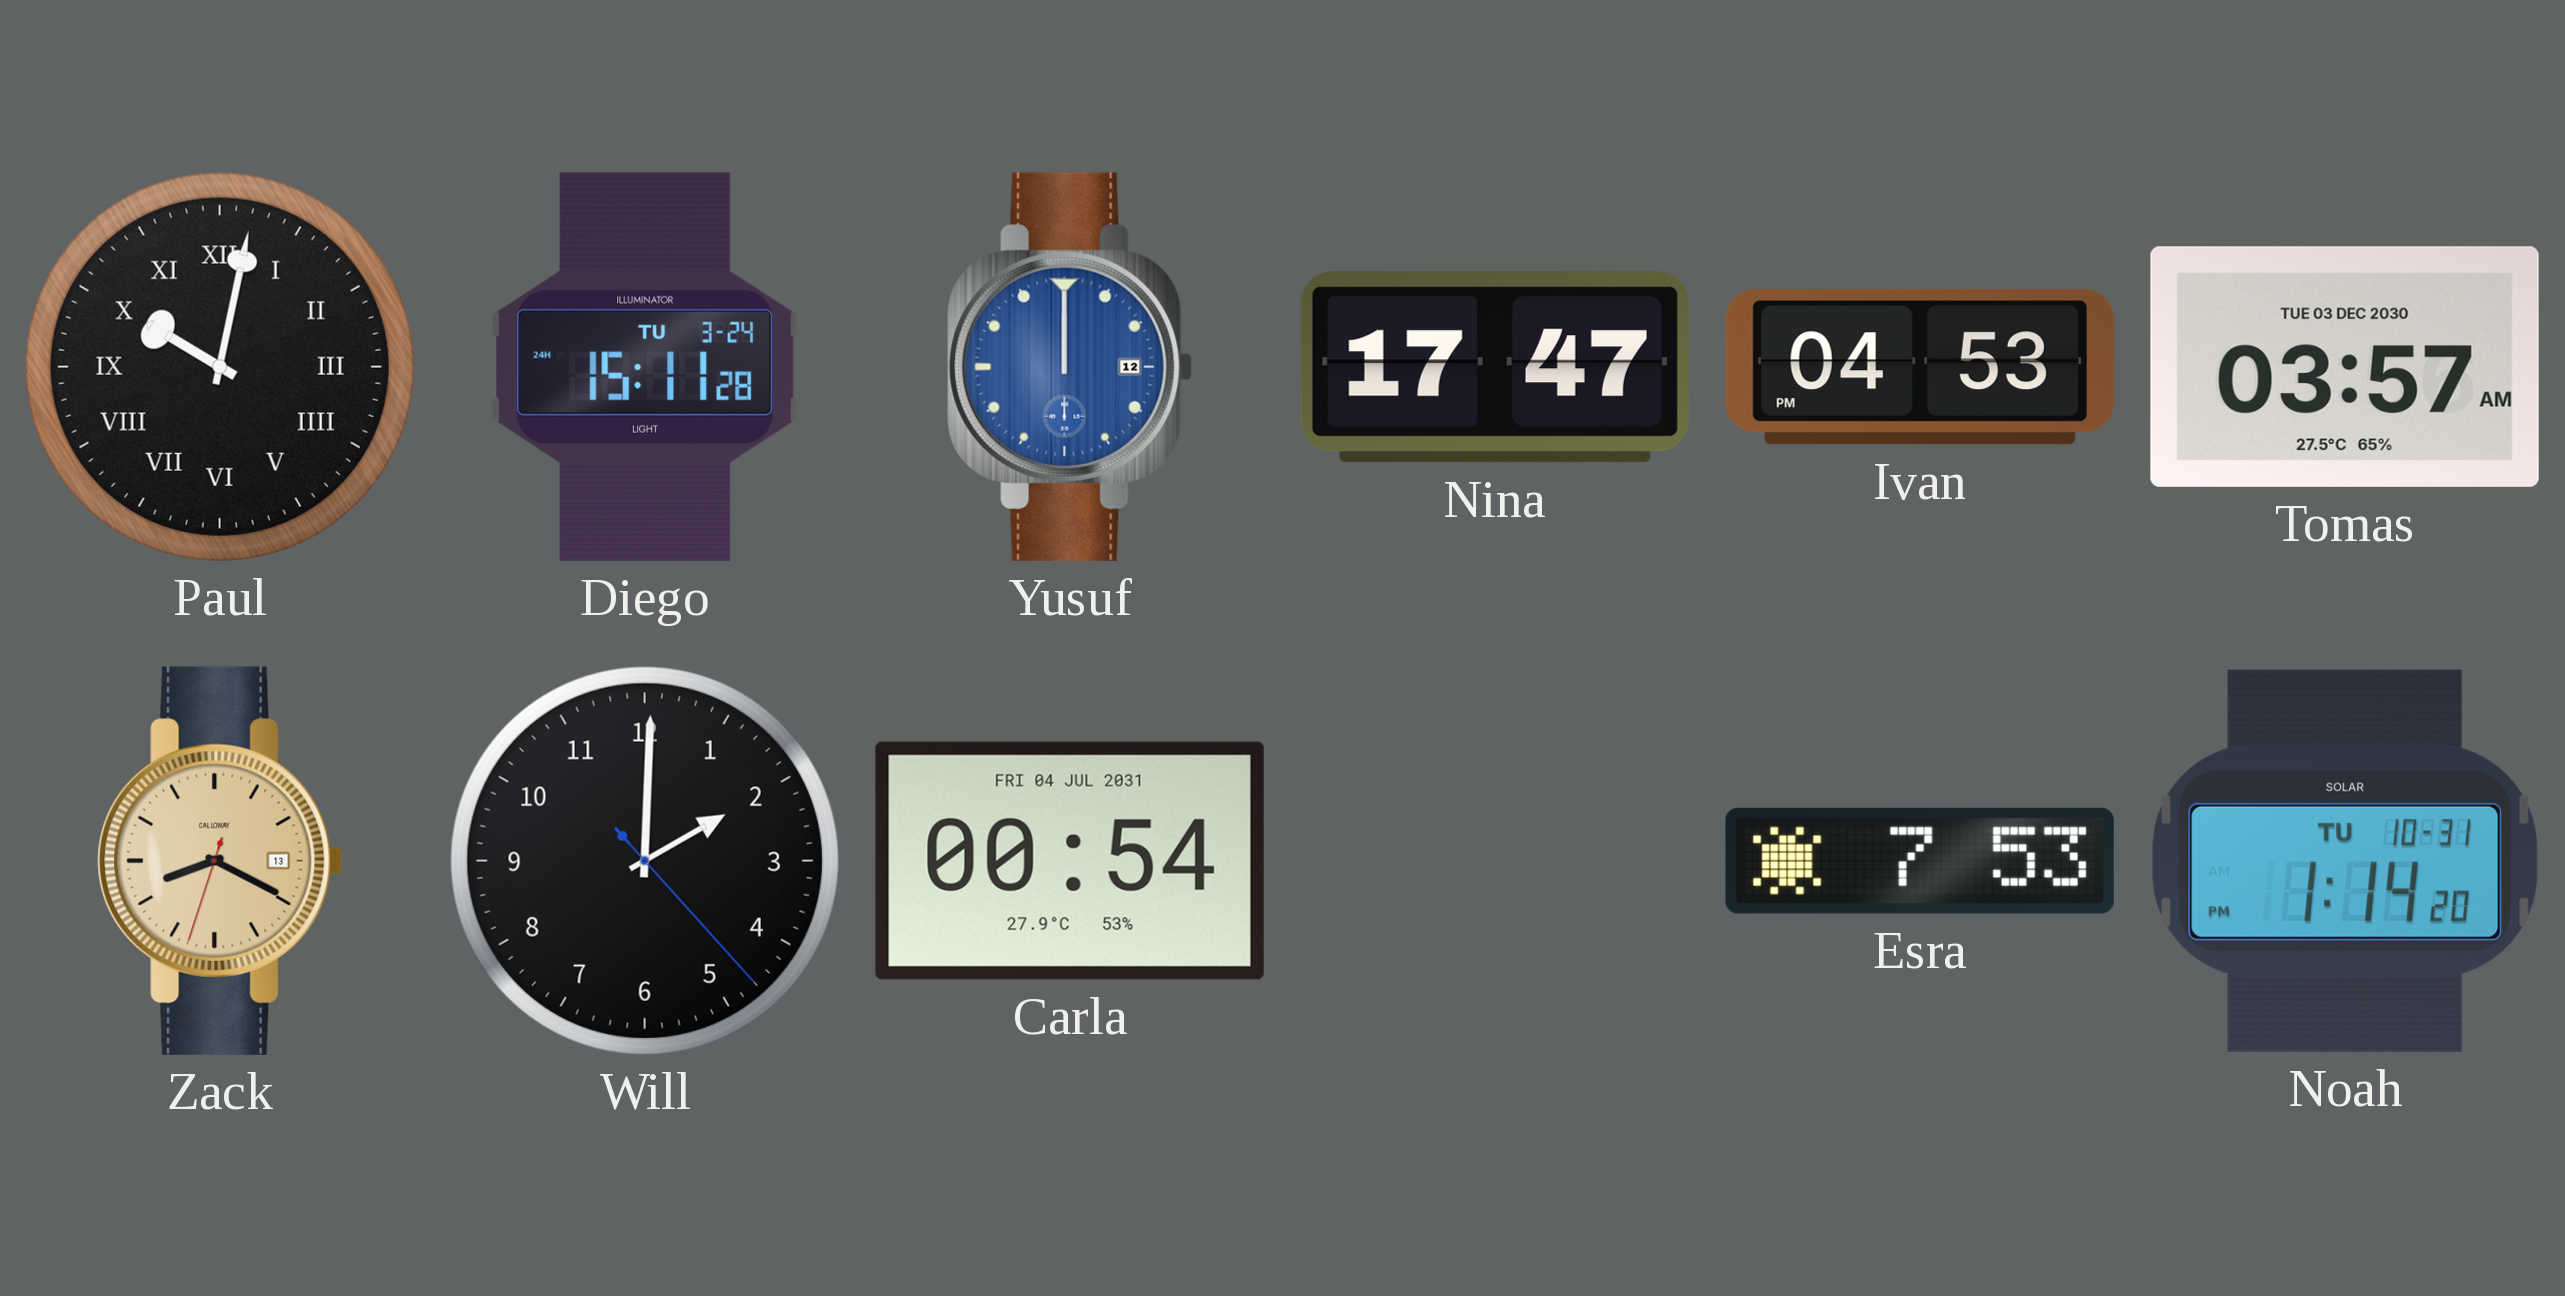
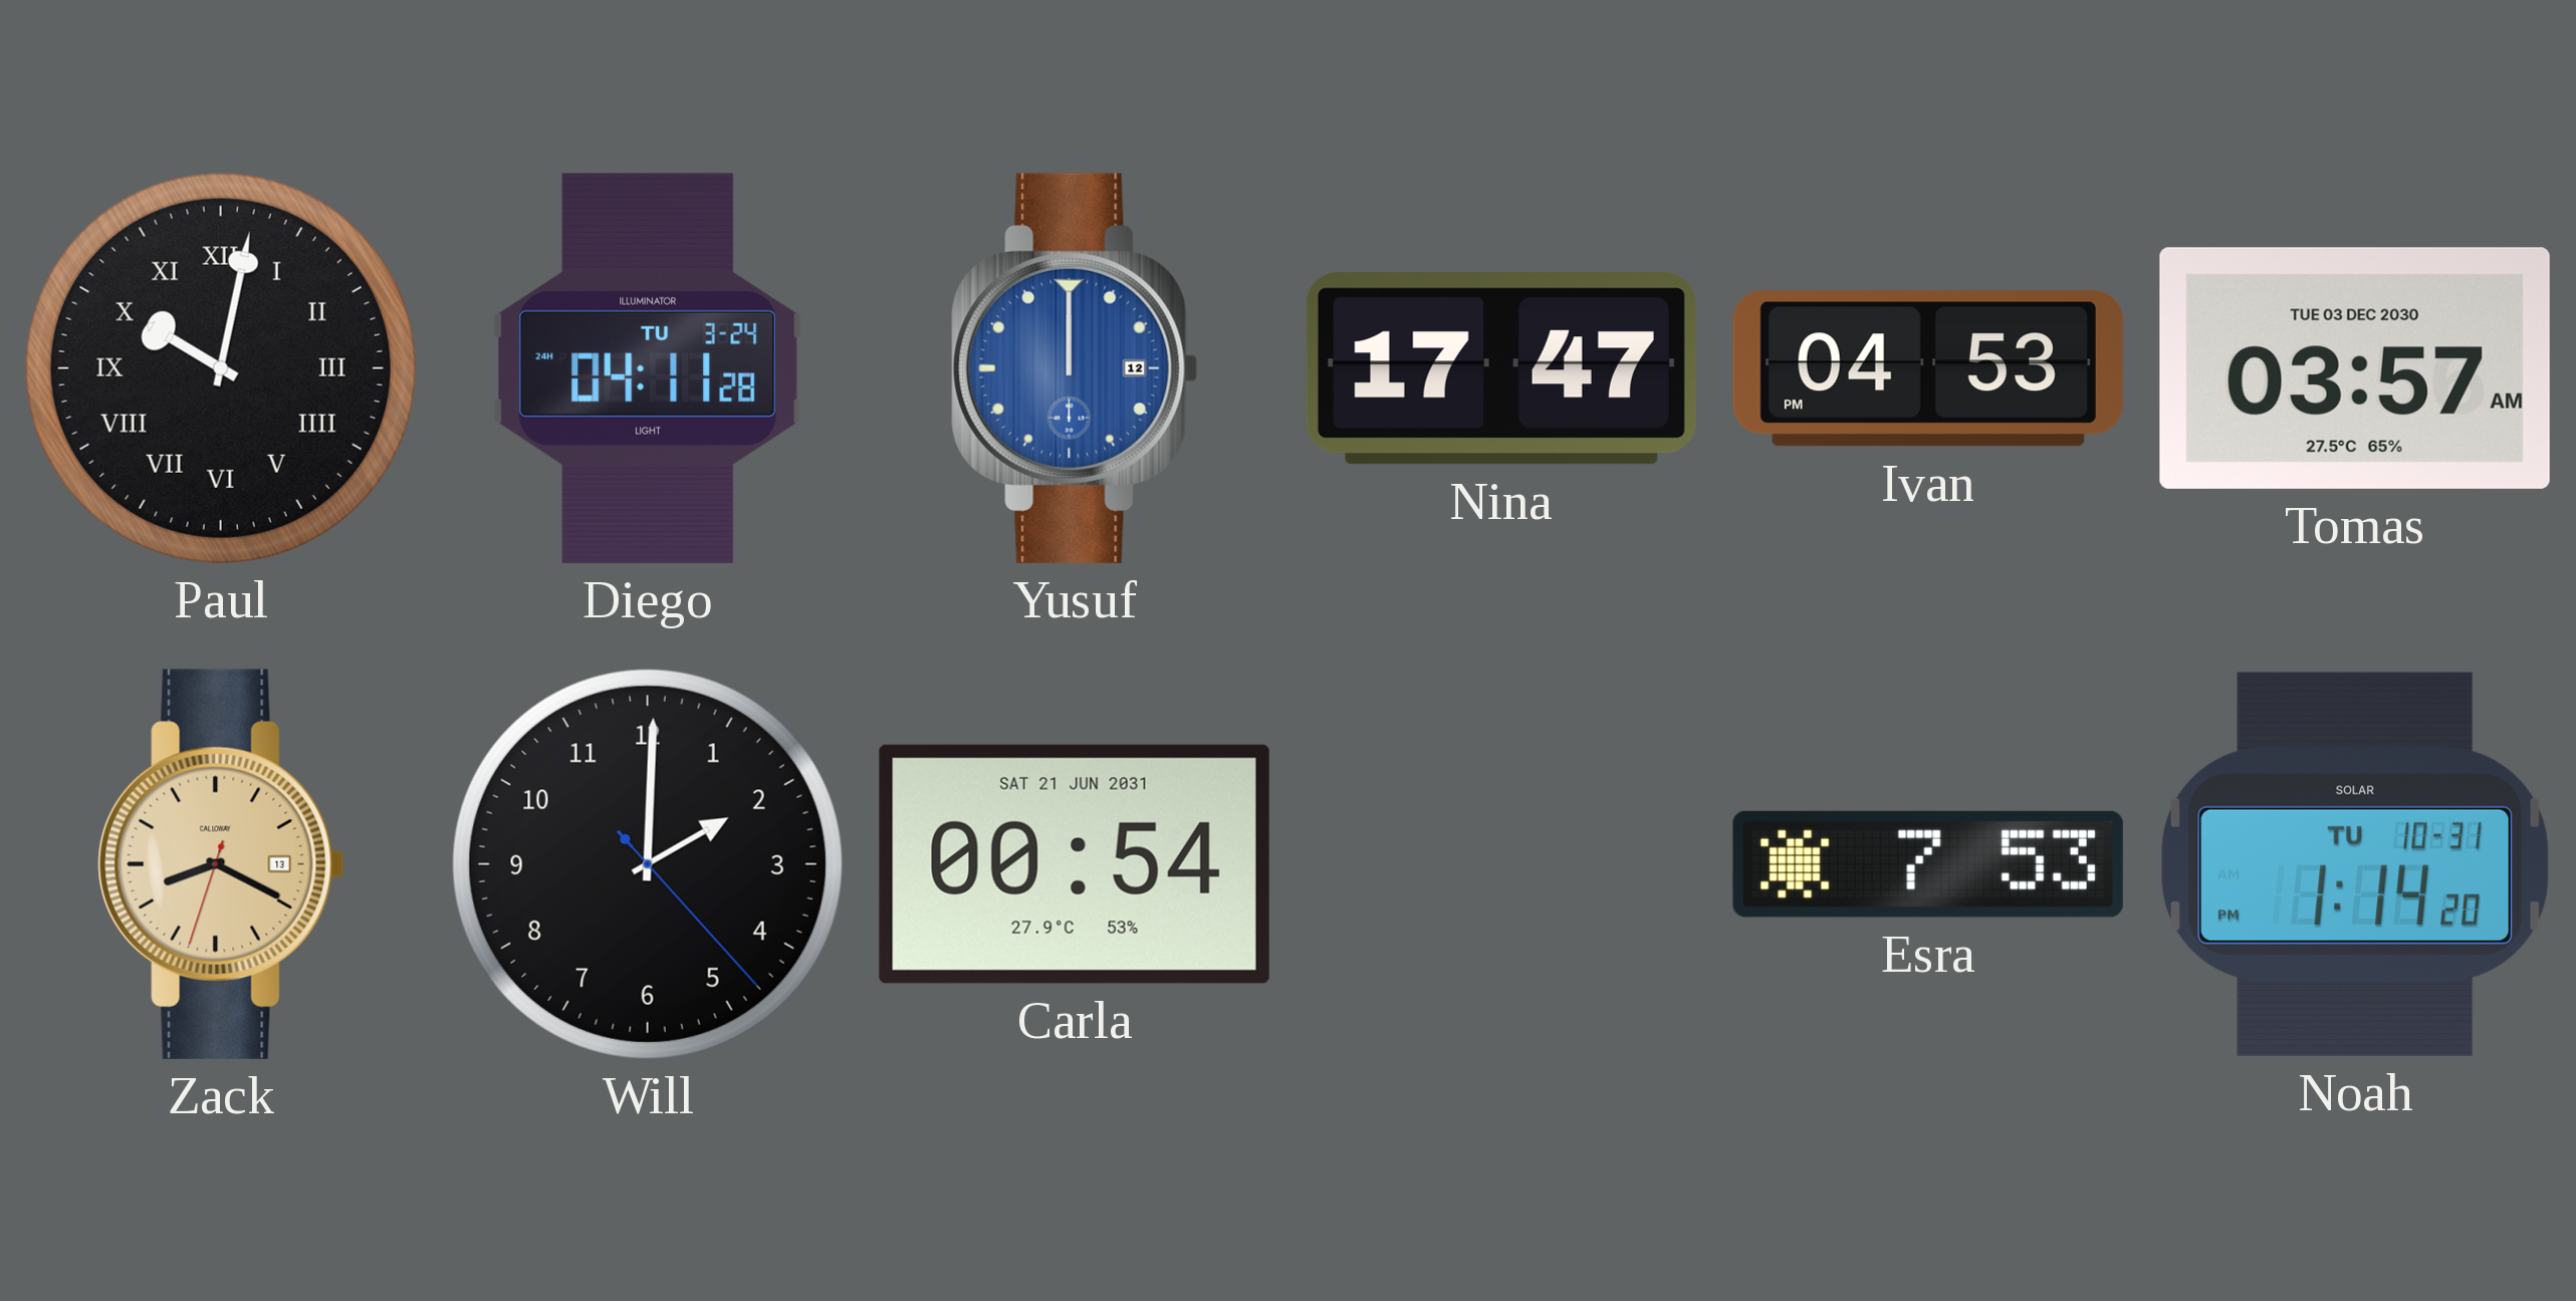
Diego: 15:11 -> 04:11
Carla date: FRI 04 JUL 2031 -> SAT 21 JUN 2031
